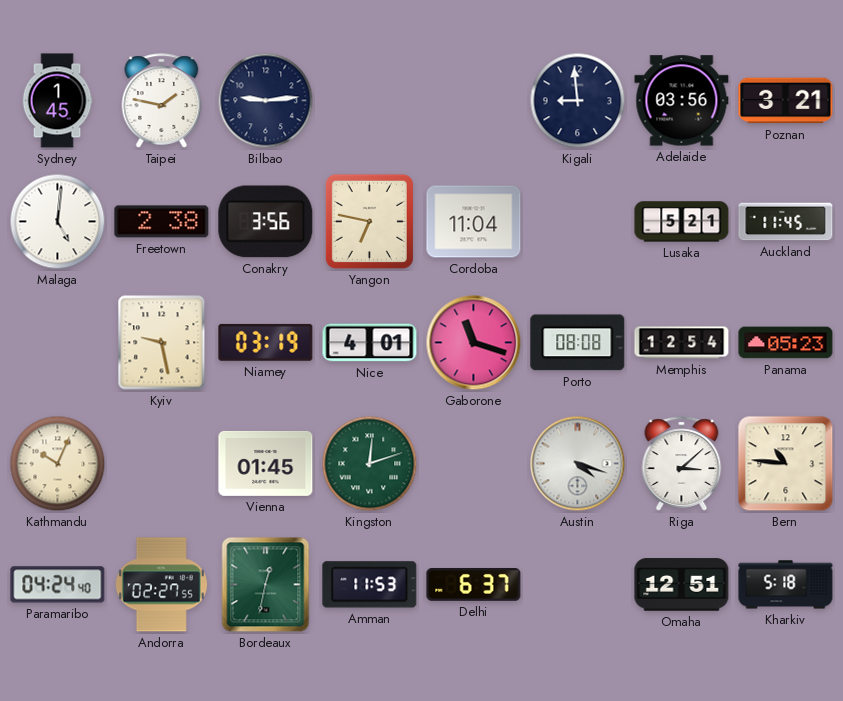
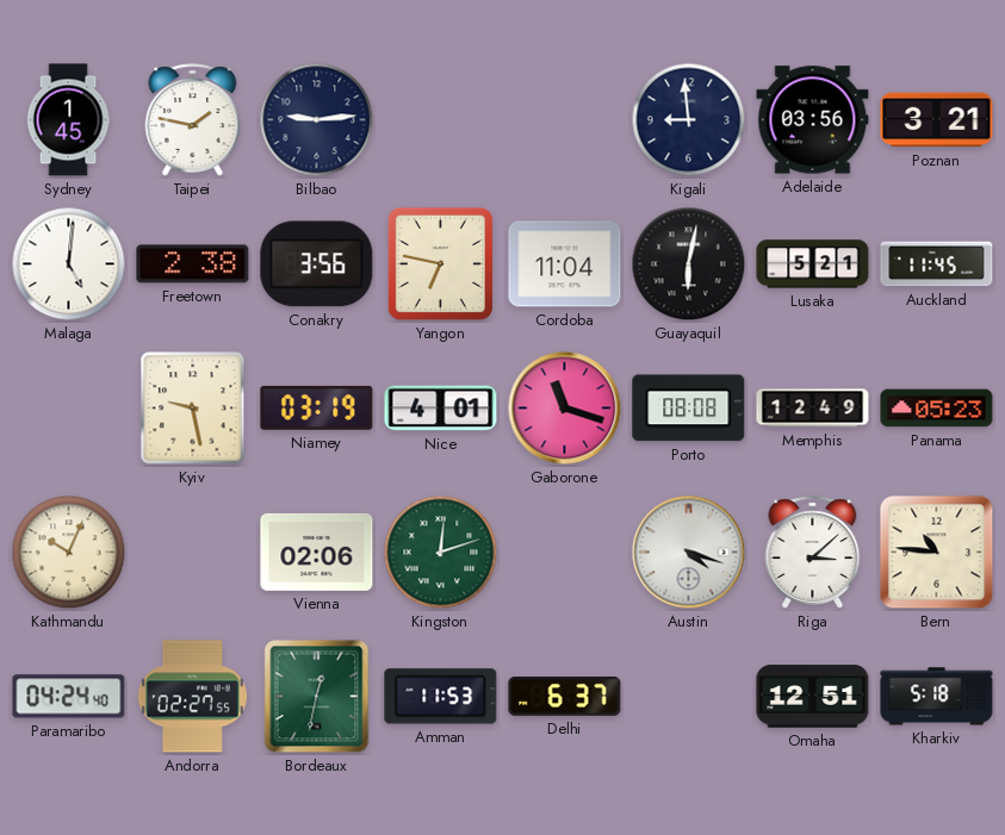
Guayaquil: none -> 6:02
Memphis: 12:54 -> 12:49
Vienna: 01:45 -> 02:06
